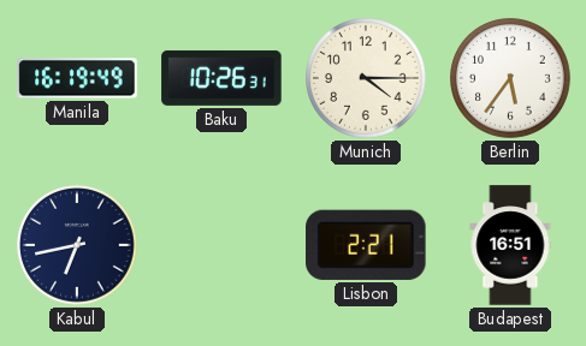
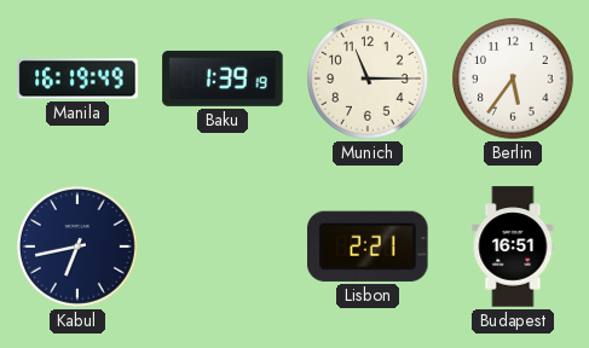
Baku: 10:26 -> 1:39
Munich: 4:15 -> 11:15
